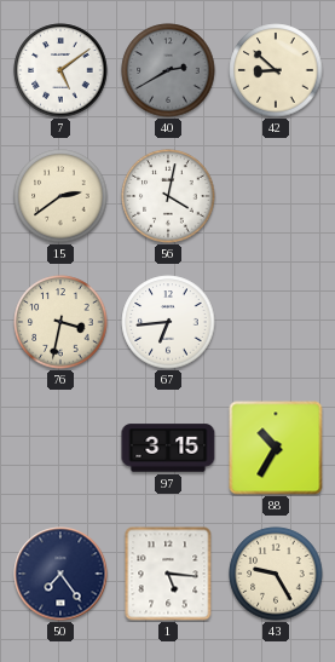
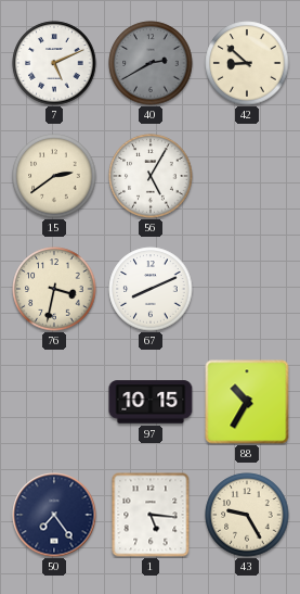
7: 5:09 -> 5:11
56: 4:02 -> 5:05
67: 6:44 -> 8:11
97: 3:15 -> 10:15
